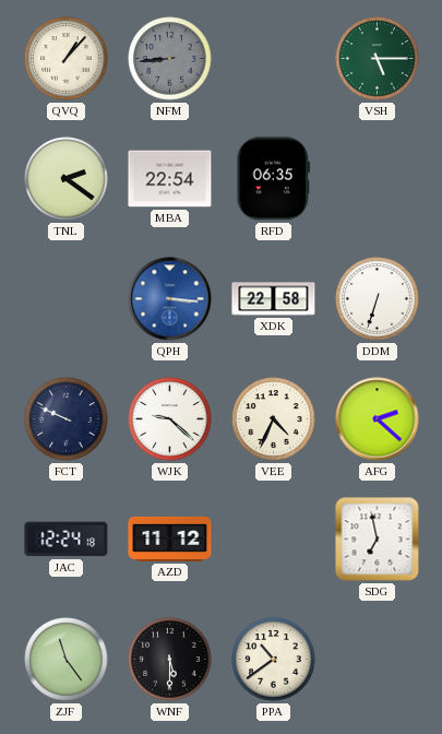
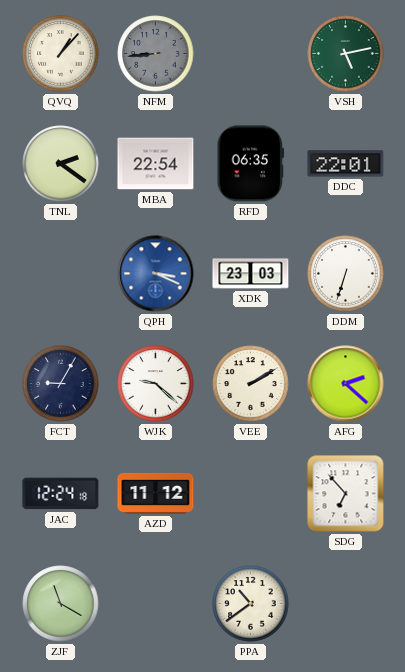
VSH: 5:15 -> 5:13
DDC: none -> 22:01
QPH: 3:16 -> 3:19
XDK: 22:58 -> 23:03
FCT: 9:49 -> 9:05
VEE: 4:34 -> 2:10
SDG: 6:58 -> 6:53
ZJF: 11:24 -> 11:20
WNF: 5:30 -> none
